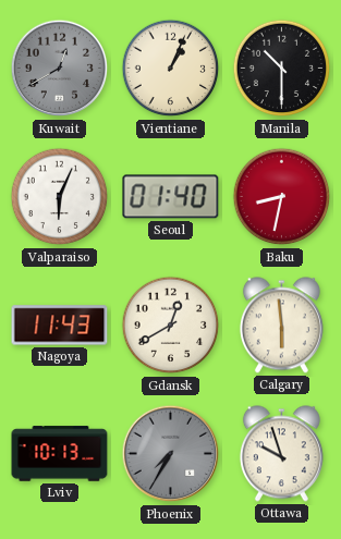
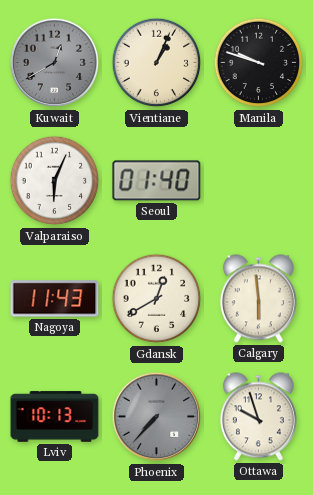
Manila: 10:30 -> 9:48
Baku: 8:32 -> none
Phoenix: 7:35 -> 7:37
